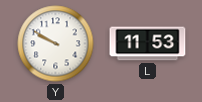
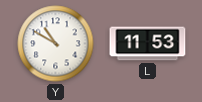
Y: 9:50 -> 10:50
